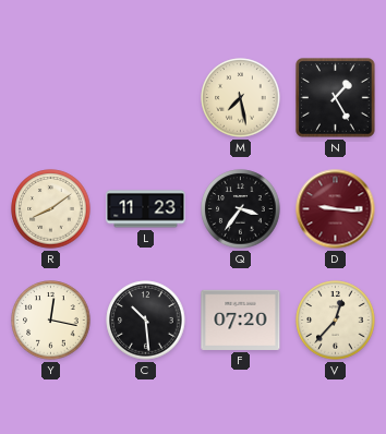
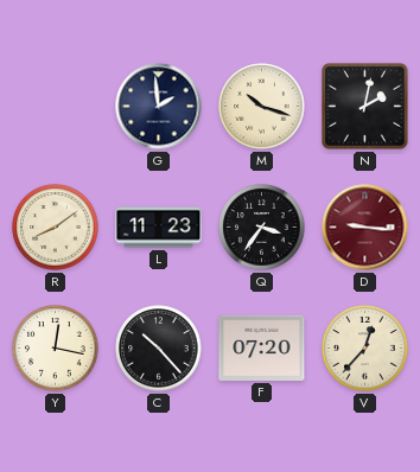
G: none -> 1:59
M: 7:28 -> 10:18
N: 1:25 -> 2:02
C: 10:29 -> 10:23
